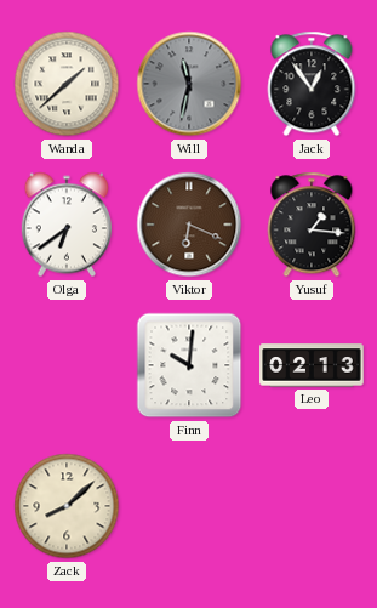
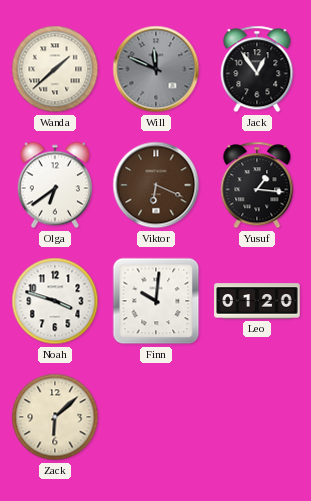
Will: 11:32 -> 11:49
Noah: none -> 3:48
Leo: 02:13 -> 01:20
Zack: 8:08 -> 6:08
